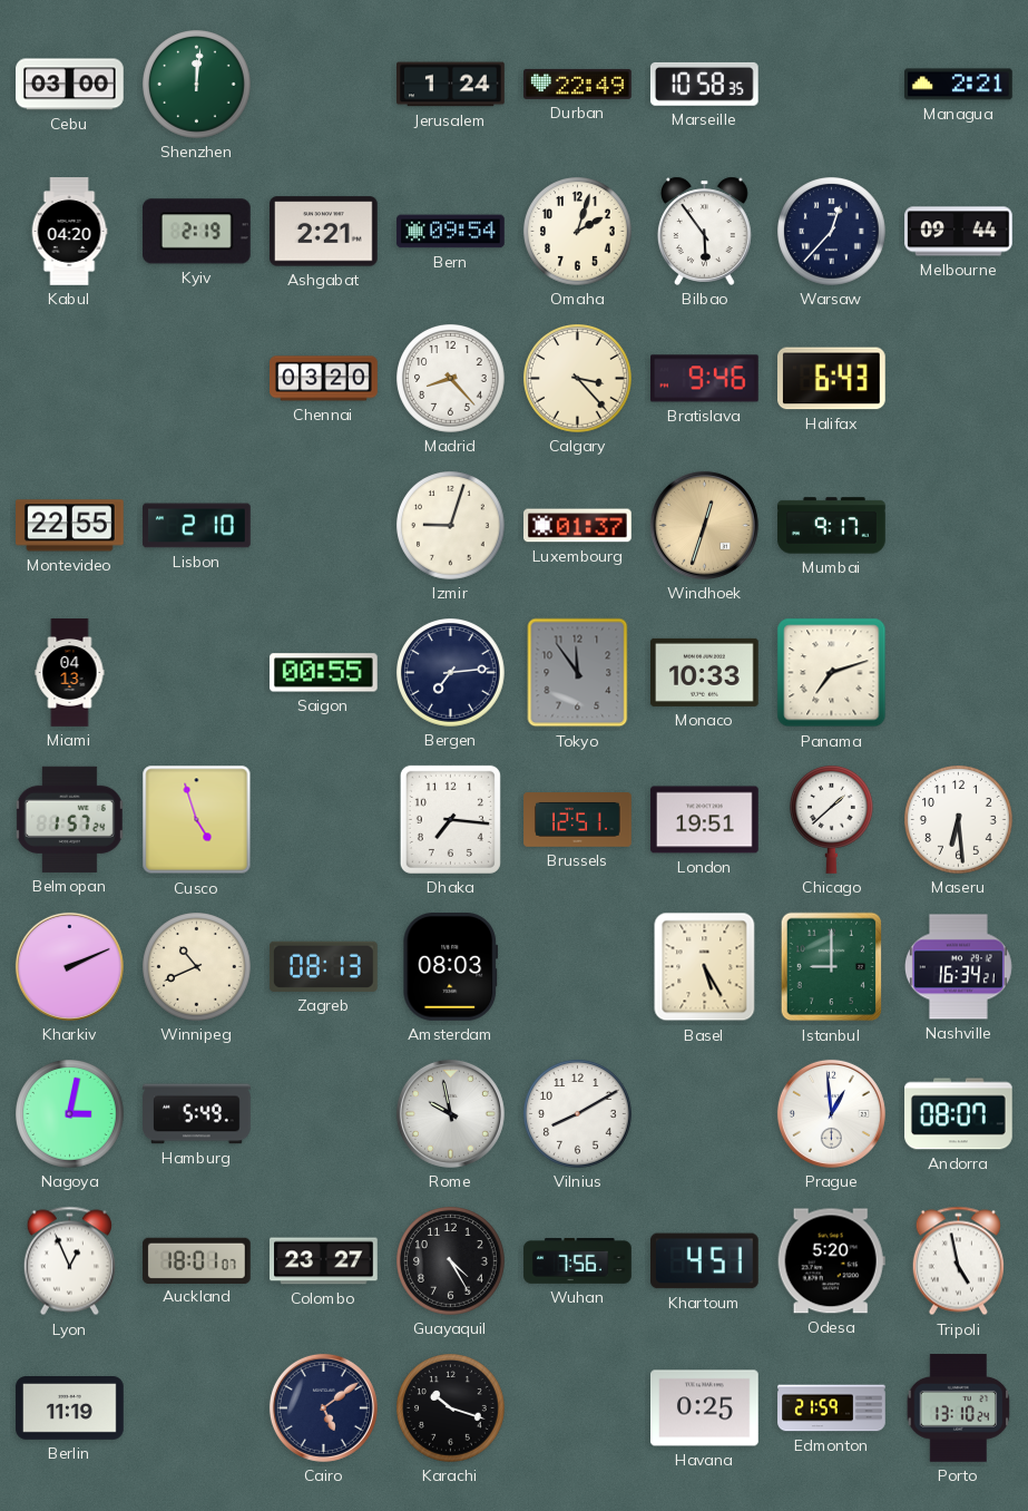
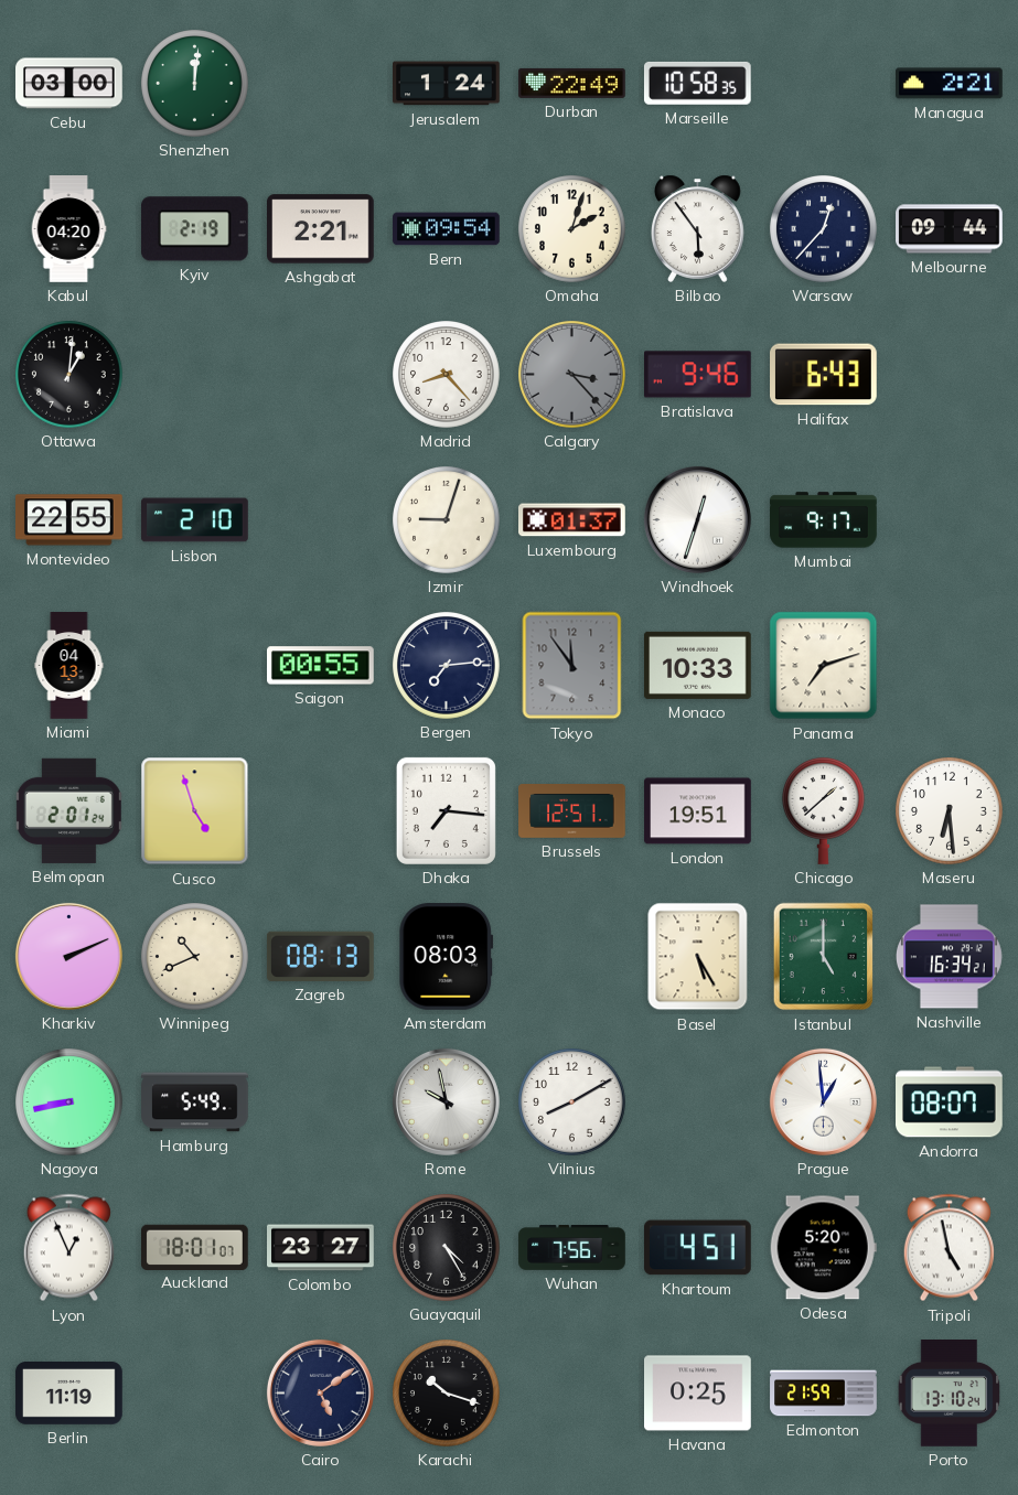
Ottawa: none -> 1:01
Chennai: 03:20 -> none
Calgary dial: cream -> grey
Windhoek dial: champagne -> white
Belmopan: 1:57 -> 2:01
Istanbul: 9:00 -> 5:00
Nagoya: 3:02 -> 8:43
